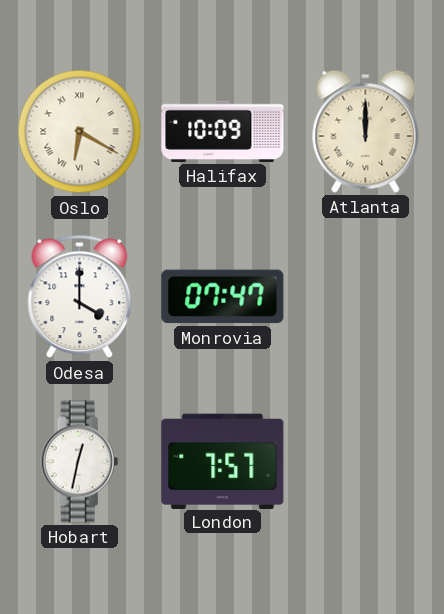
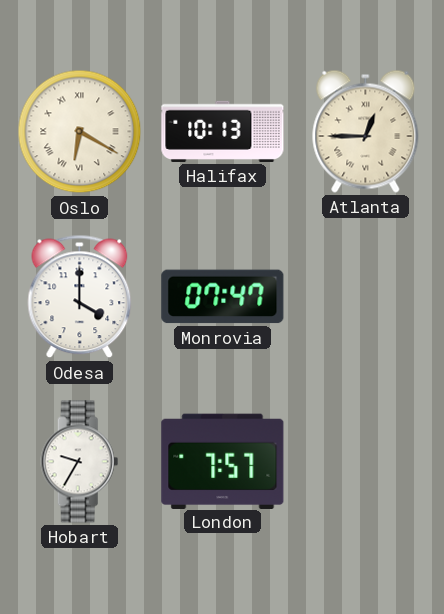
Halifax: 10:09 -> 10:13
Atlanta: 12:00 -> 12:45
Hobart: 12:32 -> 9:35
